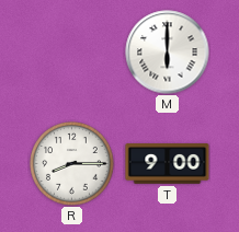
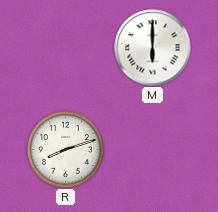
R: 8:15 -> 8:12
T: 9:00 -> none
